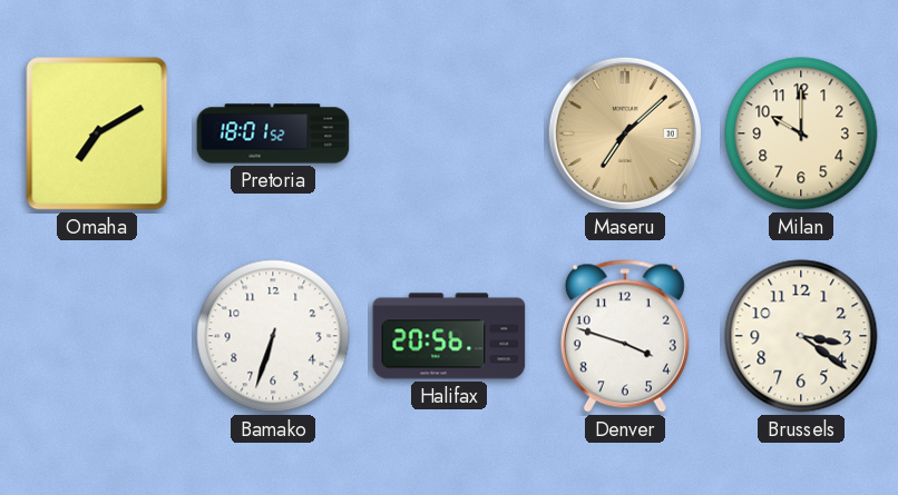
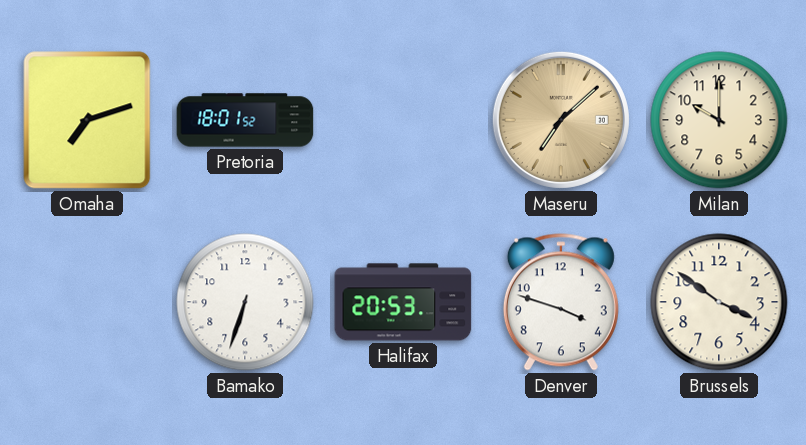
Omaha: 7:10 -> 7:12
Halifax: 20:56 -> 20:53
Brussels: 3:21 -> 3:51
